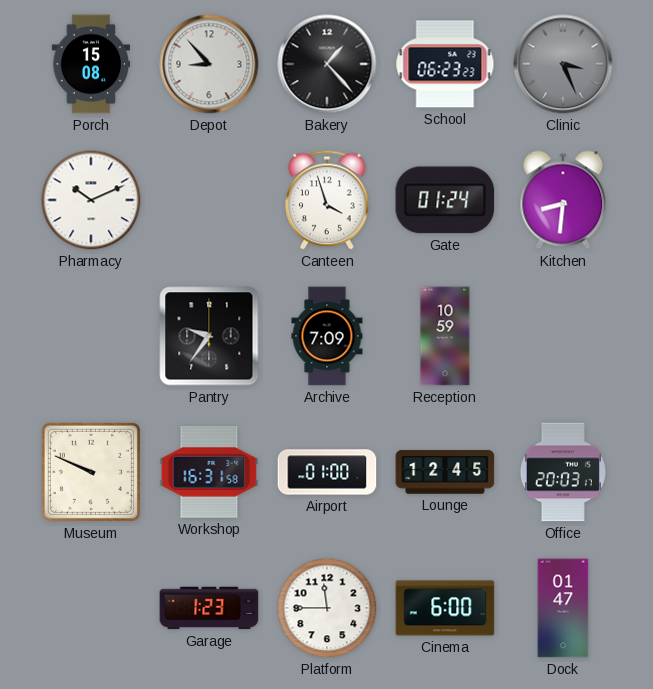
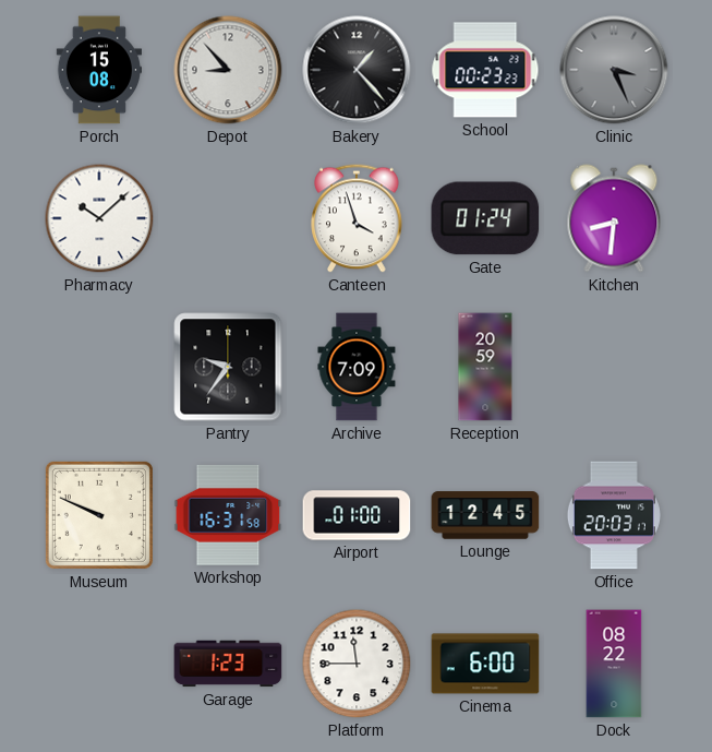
School: 06:23 -> 00:23
Pharmacy: 10:11 -> 10:08
Reception: 10:59 -> 20:59
Dock: 01:47 -> 08:22
